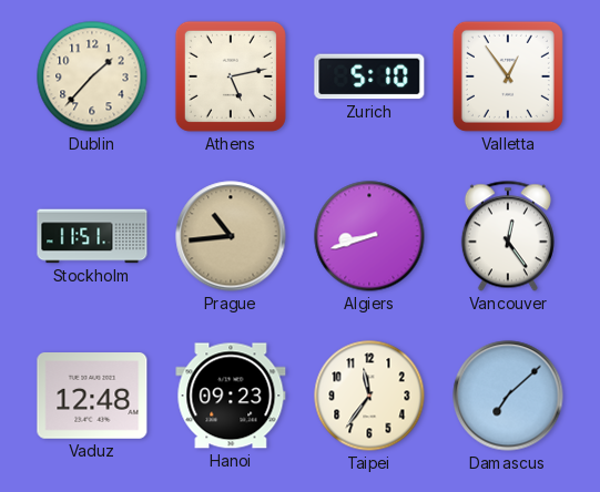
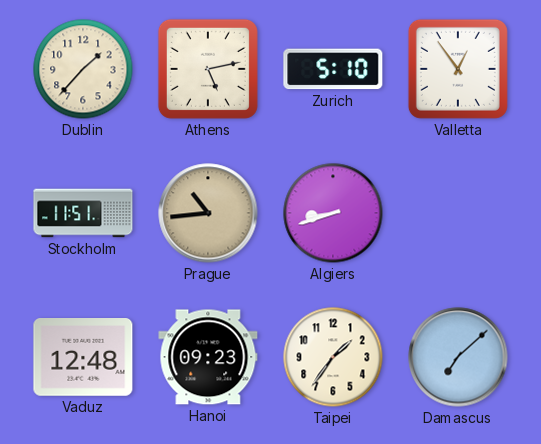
Vancouver: 12:24 -> none
Taipei: 11:36 -> 1:36
